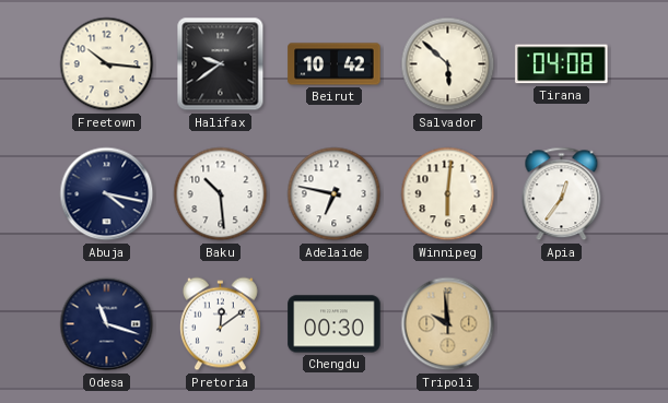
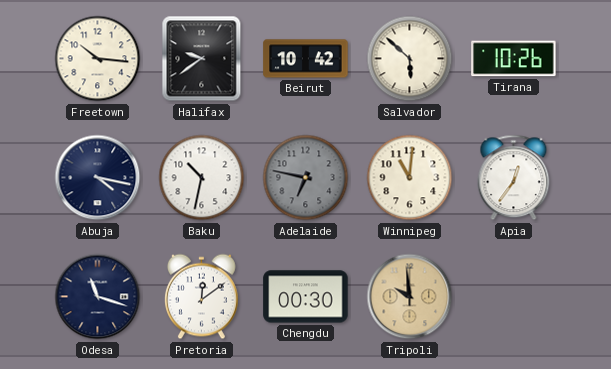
Tirana: 04:08 -> 10:26
Baku: 10:29 -> 10:32
Adelaide dial: white -> grey
Winnipeg: 6:01 -> 11:01
